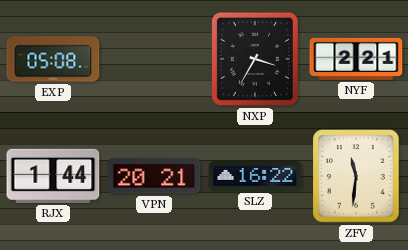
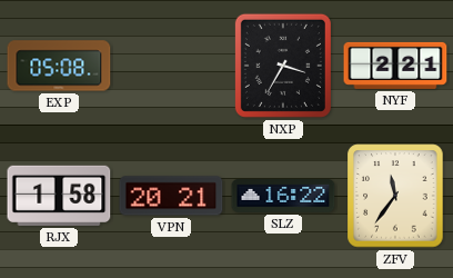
RJX: 1:44 -> 1:58
ZFV: 11:31 -> 11:36
